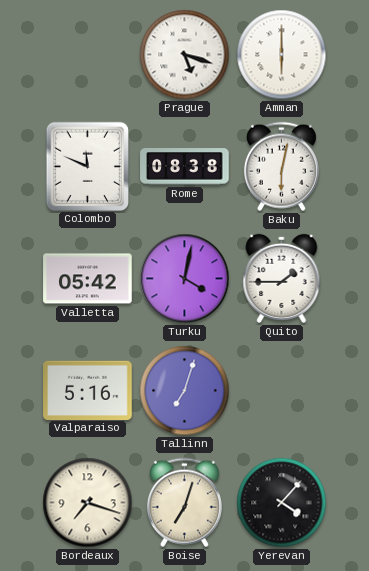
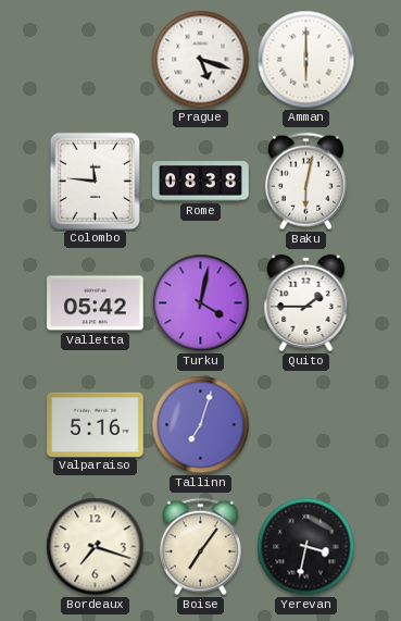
Colombo: 11:49 -> 11:46
Boise: 7:03 -> 7:06
Yerevan: 4:07 -> 3:32
